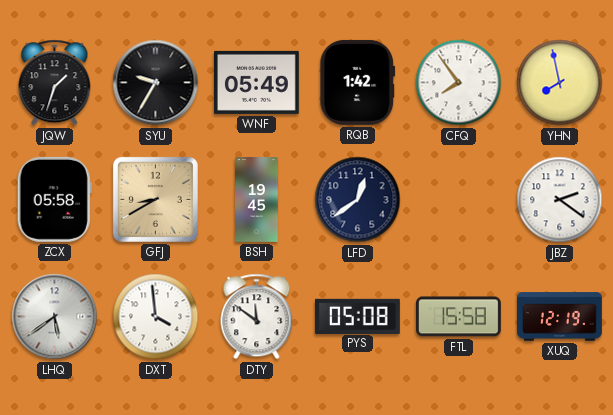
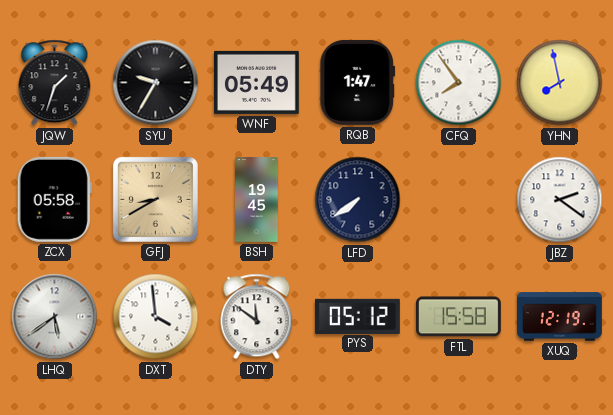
RQB: 1:42 -> 1:47
LFD: 12:39 -> 7:39
PYS: 05:08 -> 05:12
